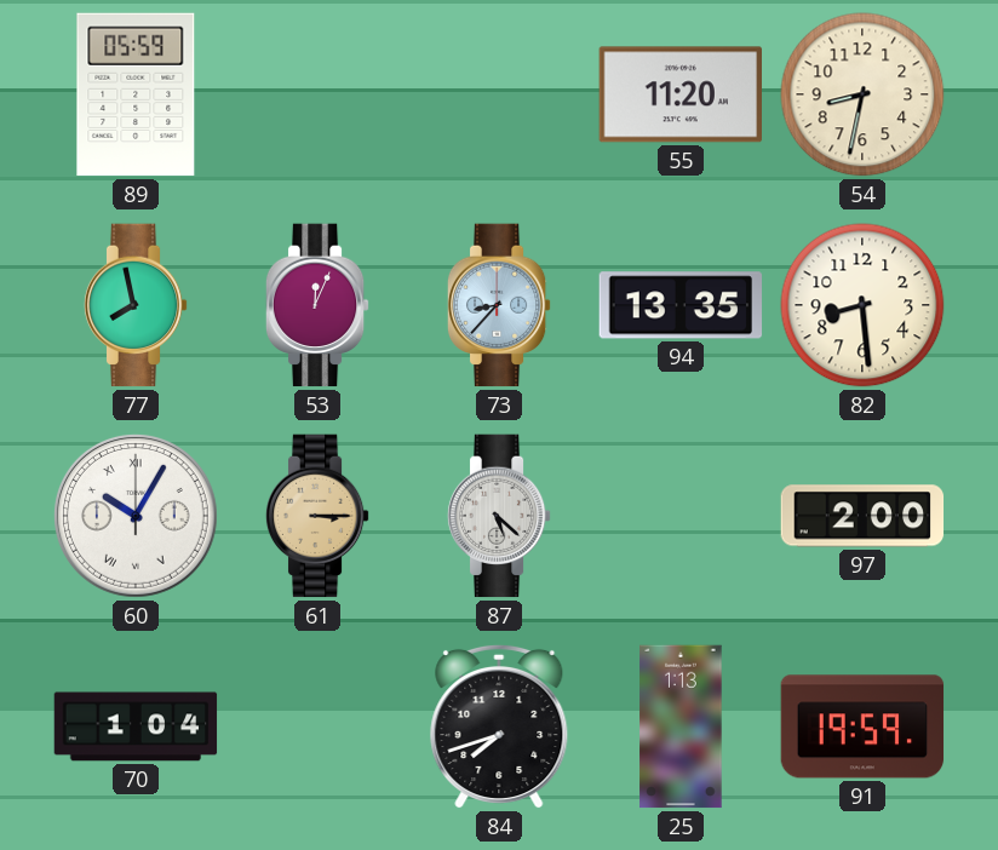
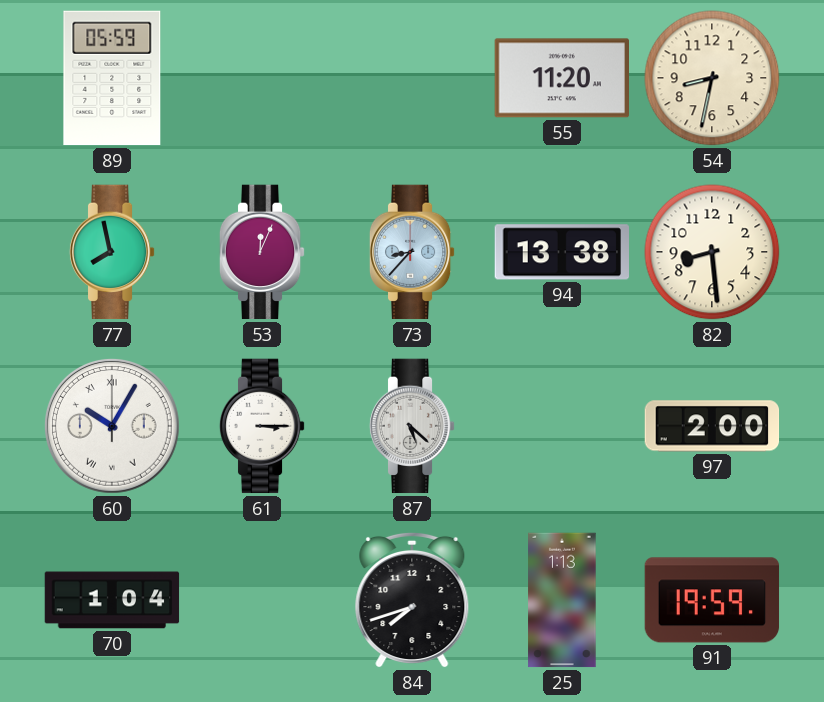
94: 13:35 -> 13:38
61 dial: champagne -> white
